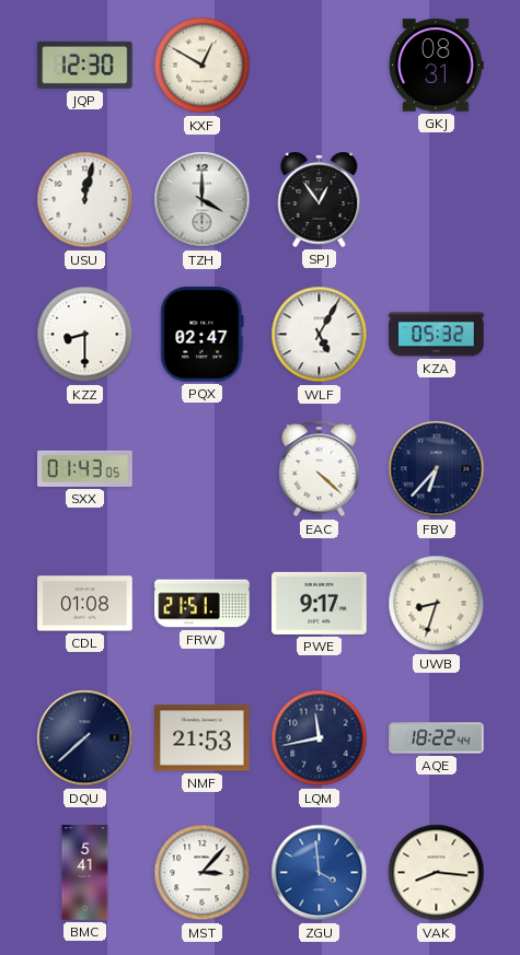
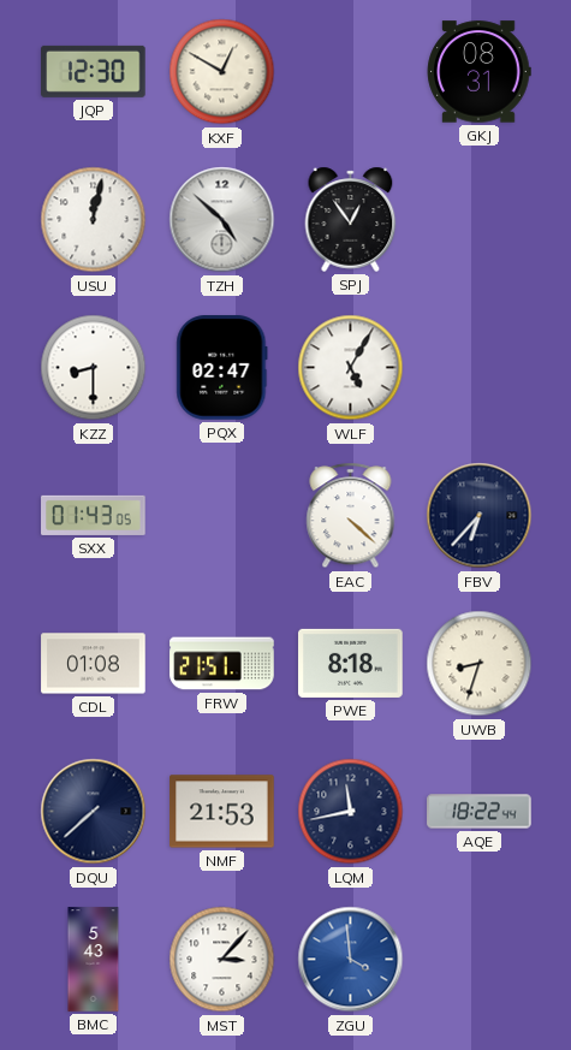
TZH: 4:00 -> 4:52
KZA: 05:32 -> none
PWE: 9:17 -> 8:18
BMC: 5:41 -> 5:43
VAK: 8:16 -> none
